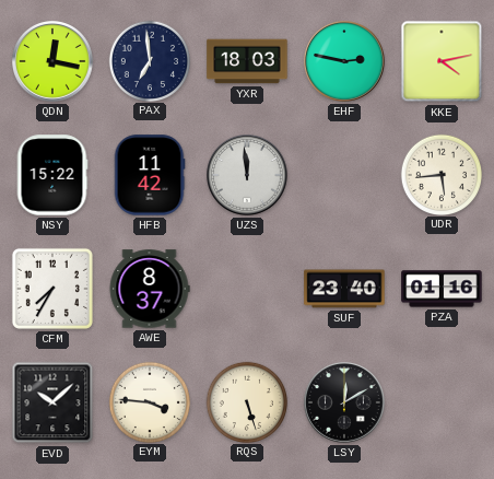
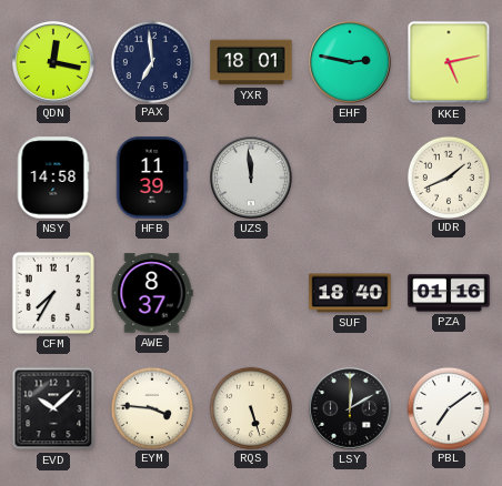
YXR: 18:03 -> 18:01
KKE: 4:13 -> 5:13
NSY: 15:22 -> 14:58
HFB: 11:42 -> 11:39
UDR: 5:44 -> 1:41
SUF: 23:40 -> 18:40
PBL: none -> 7:09
